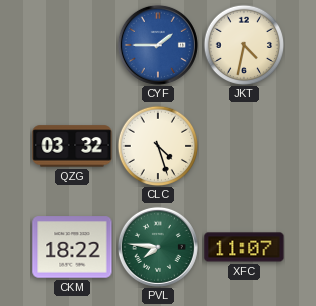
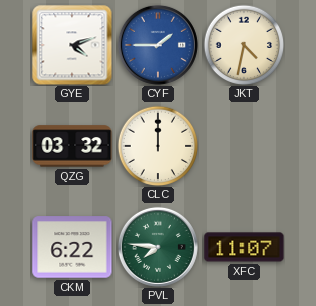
GYE: none -> 4:12
CLC: 4:27 -> 12:00
CKM: 18:22 -> 6:22
